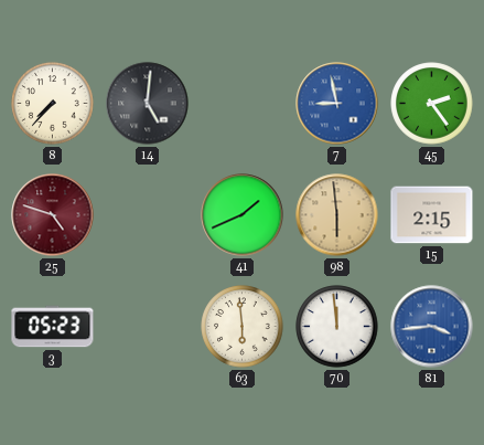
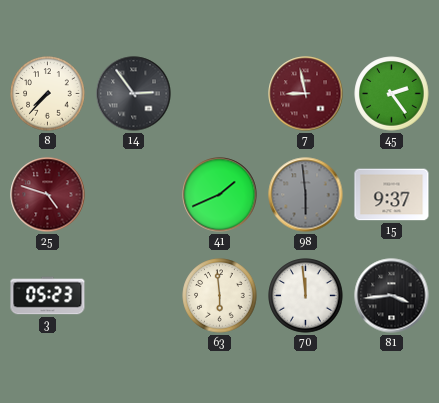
14: 5:01 -> 2:54
7 dial: blue -> burgundy
98 dial: champagne -> grey
15: 2:15 -> 9:37
81 dial: blue -> black
